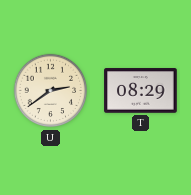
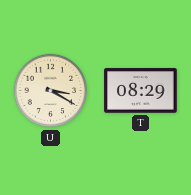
U: 2:39 -> 3:20
